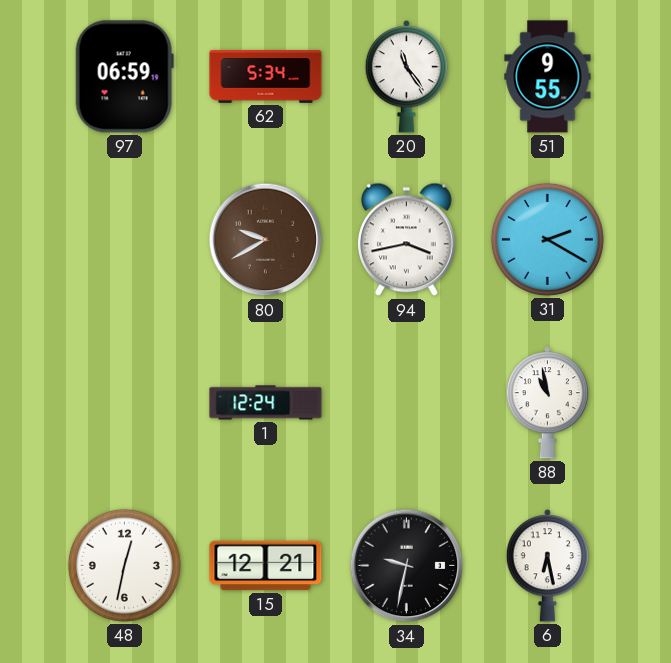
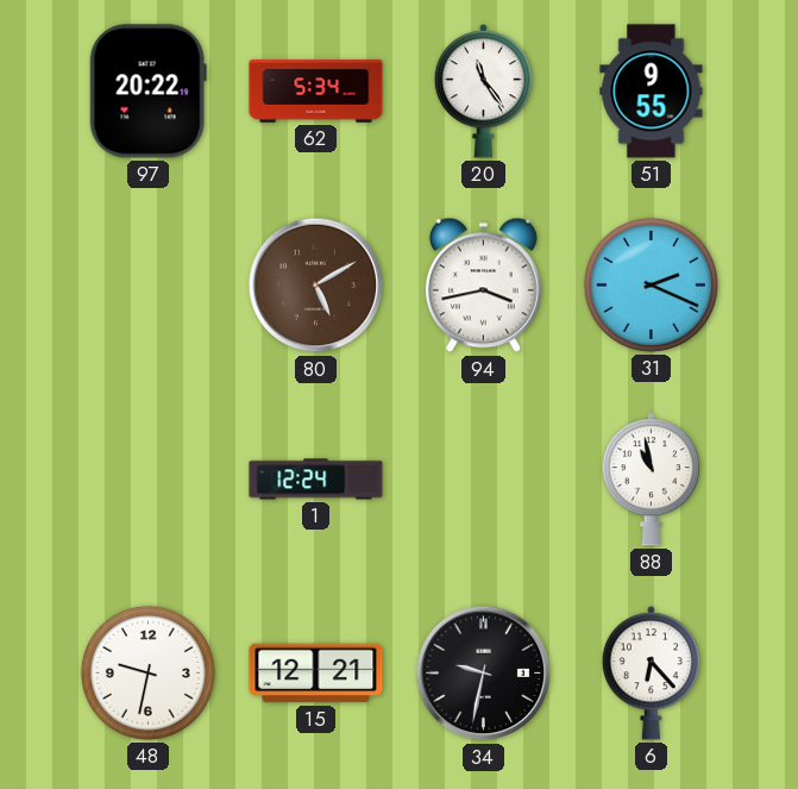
97: 06:59 -> 20:22
80: 9:40 -> 5:10
31: 2:20 -> 2:19
48: 12:32 -> 9:32
6: 6:28 -> 6:23
